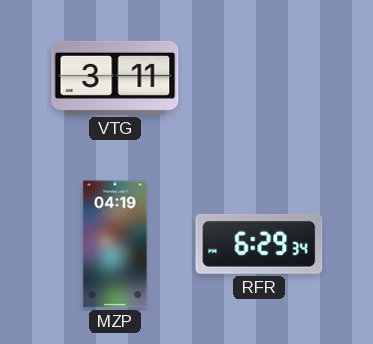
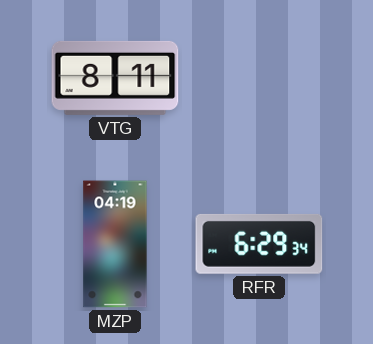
VTG: 3:11 -> 8:11
